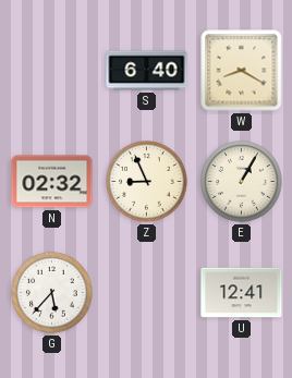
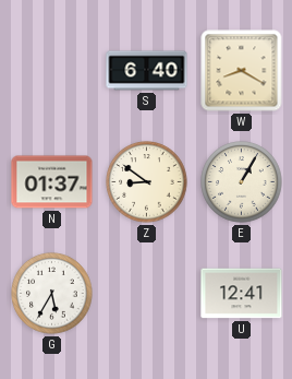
N: 02:32 -> 01:37
Z: 8:56 -> 8:51
G: 5:37 -> 5:35
